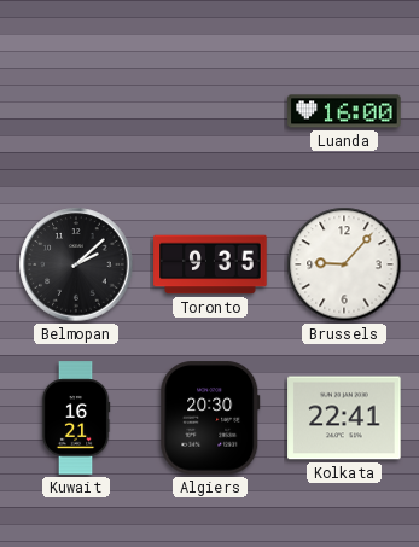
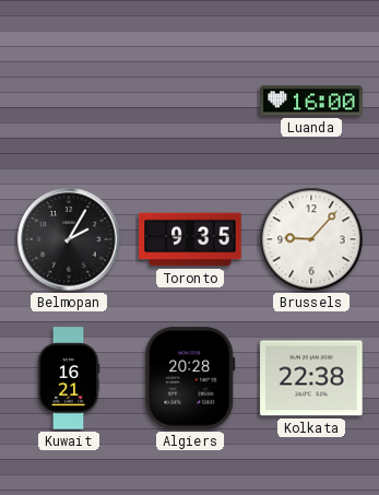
Belmopan: 2:08 -> 2:05
Algiers: 20:30 -> 20:28
Kolkata: 22:41 -> 22:38
